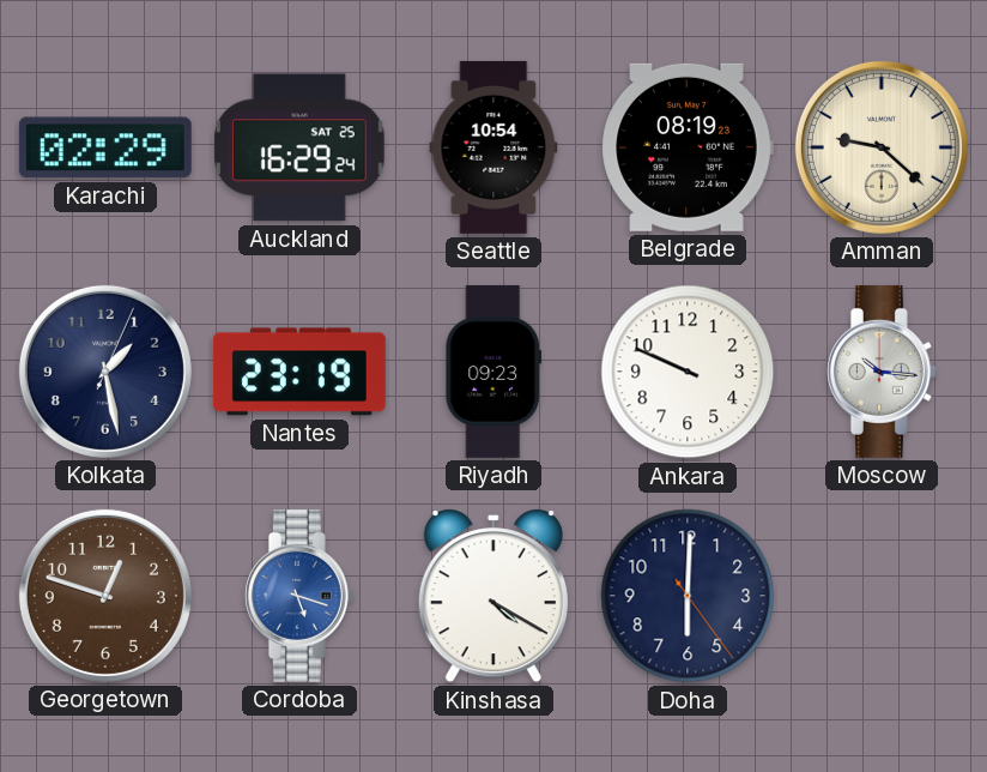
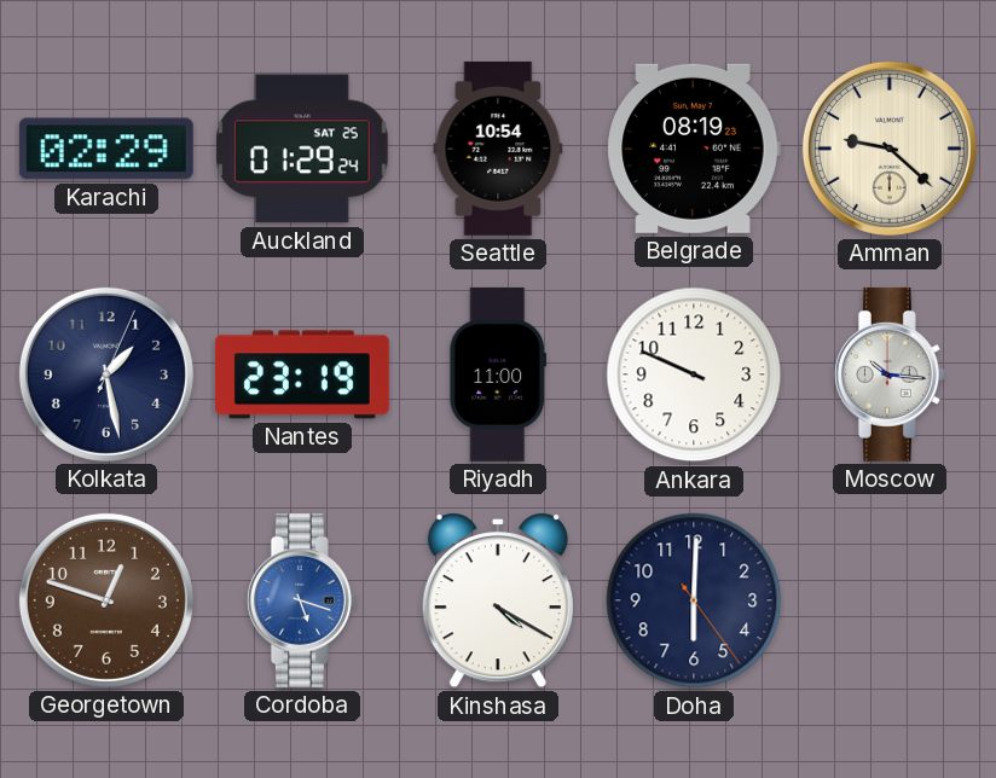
Auckland: 16:29 -> 01:29
Riyadh: 09:23 -> 11:00
